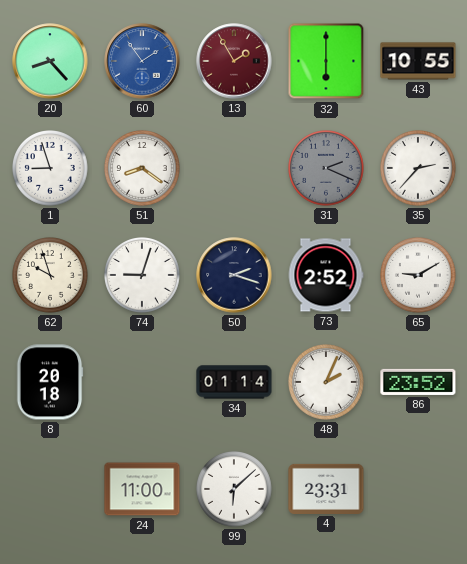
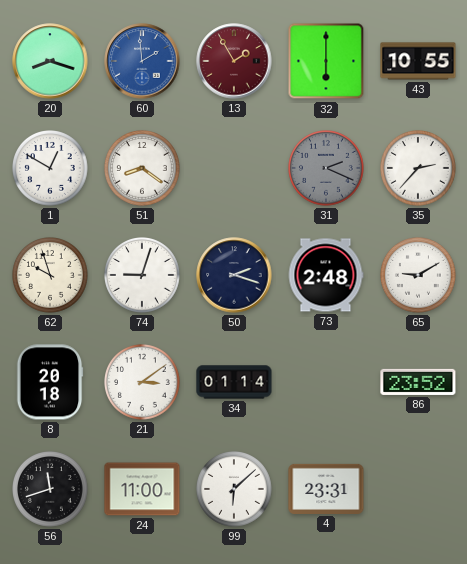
20: 8:23 -> 8:18
60: 1:54 -> 1:59
1: 8:57 -> 12:50
73: 2:52 -> 2:48
21: none -> 3:09
48: 2:04 -> none
56: none -> 11:42
